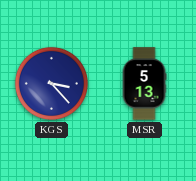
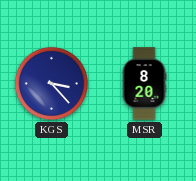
MSR: 5:13 -> 8:20
